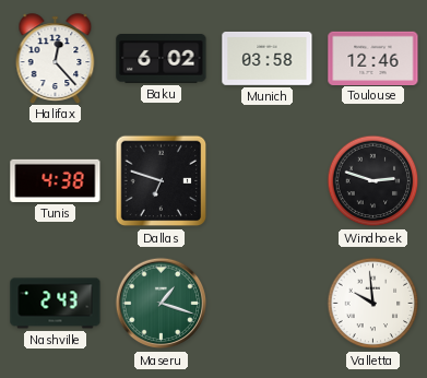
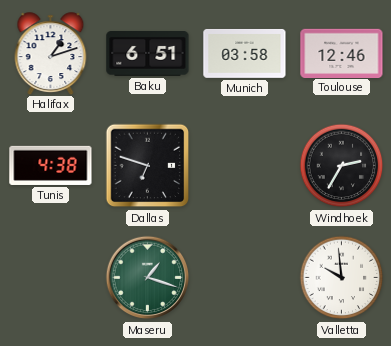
Halifax: 12:23 -> 1:12
Baku: 6:02 -> 6:51
Windhoek: 2:48 -> 2:35
Nashville: 2:43 -> none
